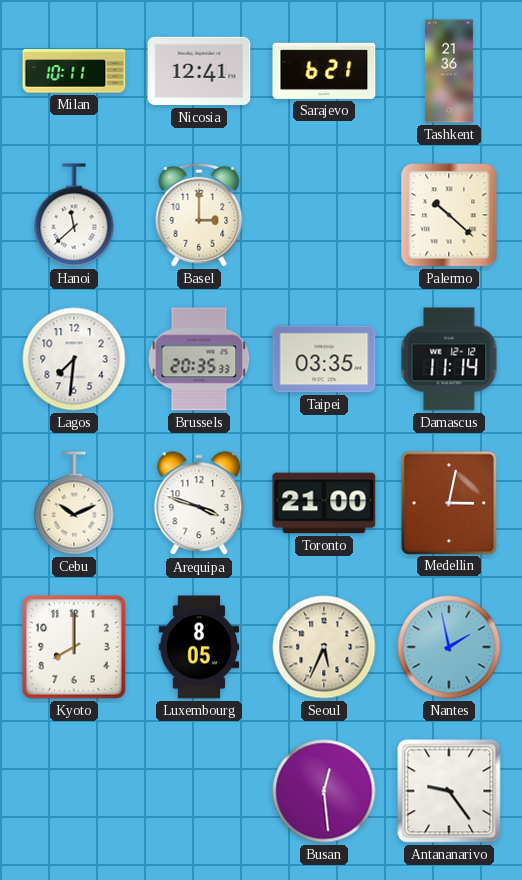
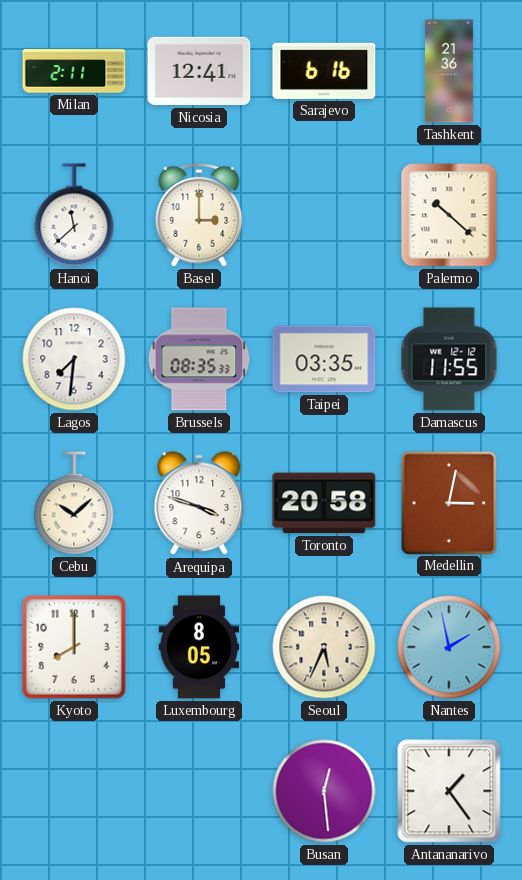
Milan: 10:11 -> 2:11
Sarajevo: 6:21 -> 6:16
Brussels: 20:35 -> 08:35
Damascus: 11:14 -> 11:55
Cebu: 10:11 -> 10:08
Toronto: 21:00 -> 20:58
Antananarivo: 9:24 -> 1:24
